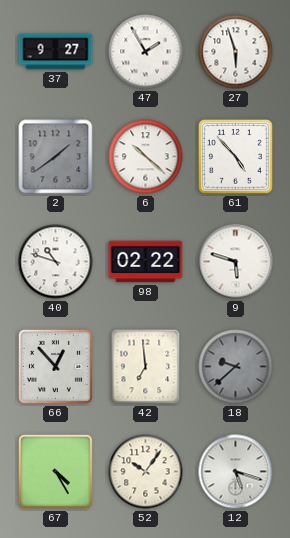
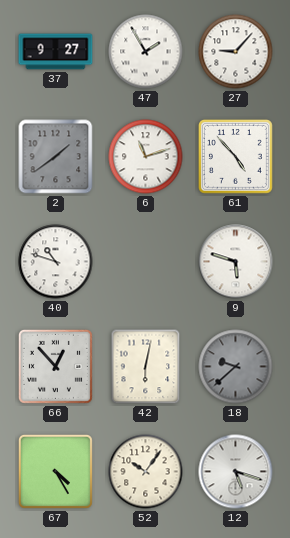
27: 5:57 -> 9:07
6: 10:22 -> 11:12
98: 02:22 -> none
42: 6:59 -> 6:02
